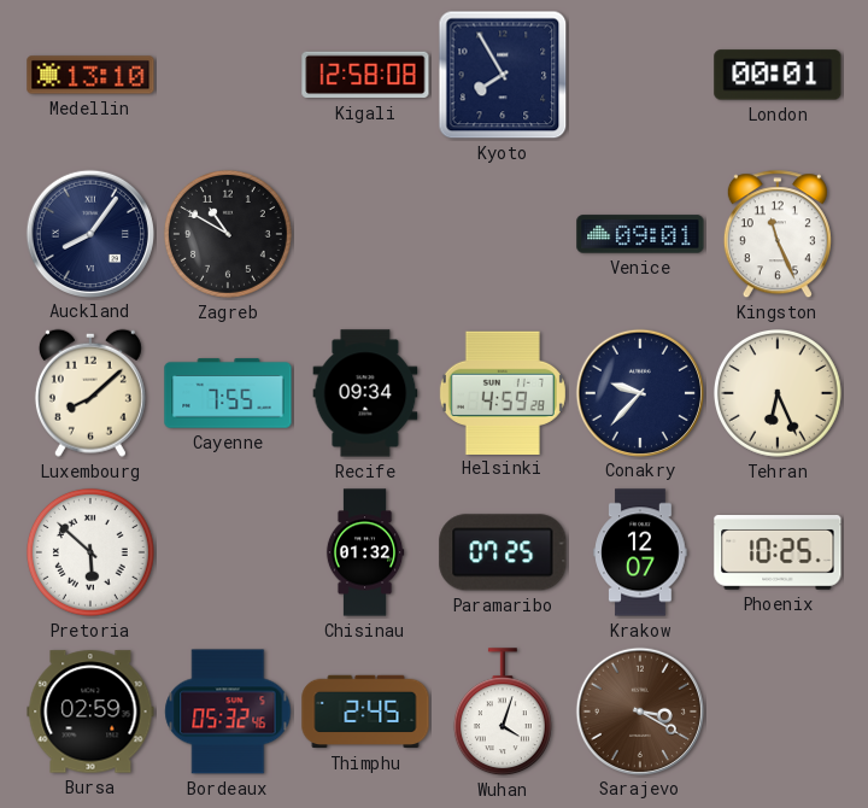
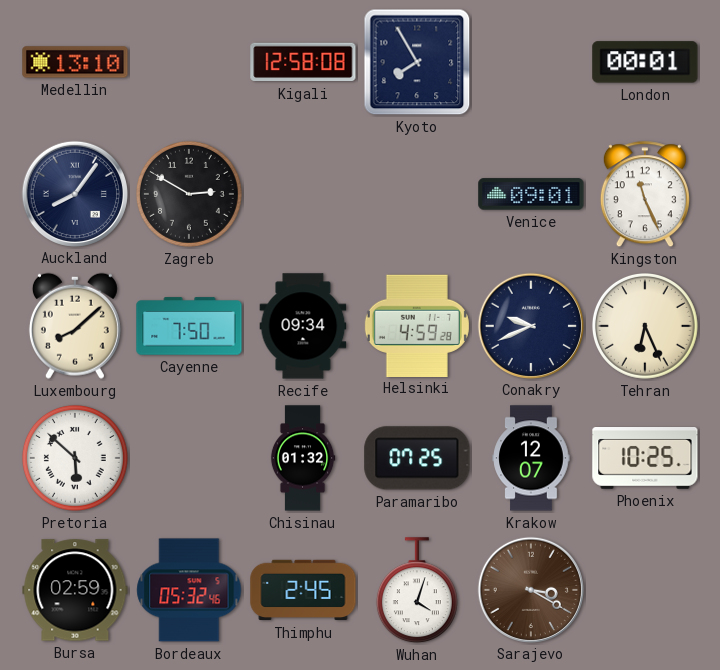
Zagreb: 10:50 -> 2:50
Cayenne: 7:55 -> 7:50
Conakry: 9:37 -> 9:41
